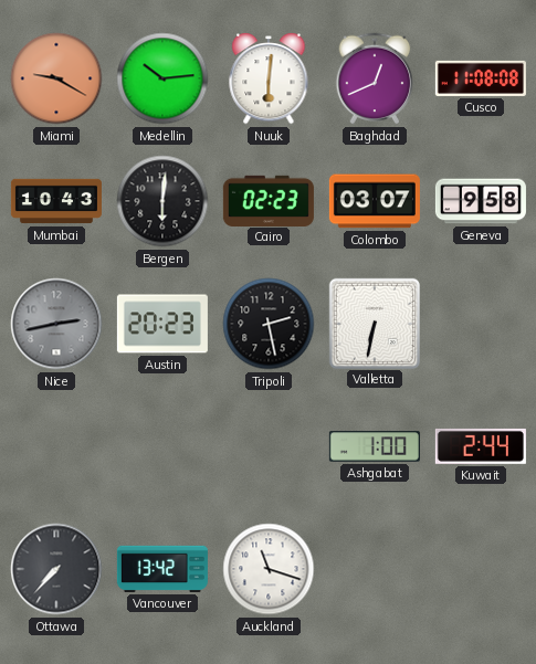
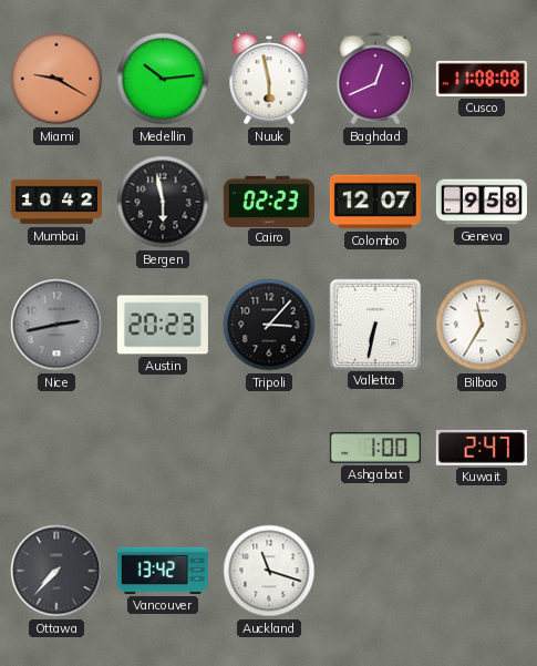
Nuuk: 6:01 -> 5:58
Mumbai: 10:43 -> 10:42
Bergen: 6:01 -> 5:58
Colombo: 03:07 -> 12:07
Tripoli: 2:28 -> 3:07
Bilbao: none -> 11:35
Kuwait: 2:44 -> 2:47
